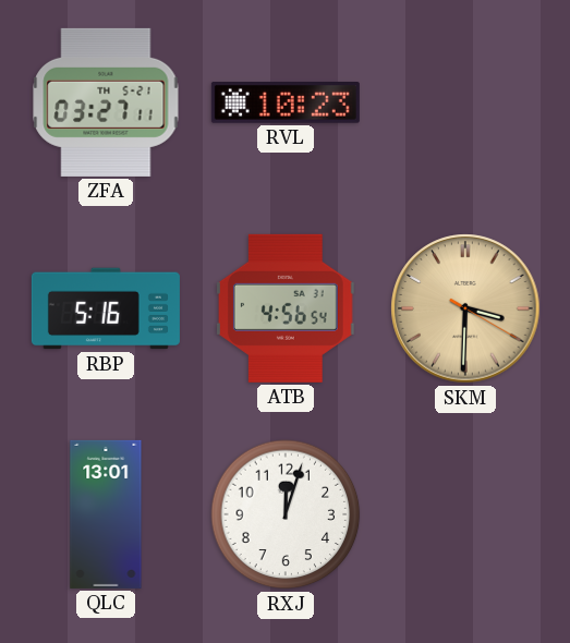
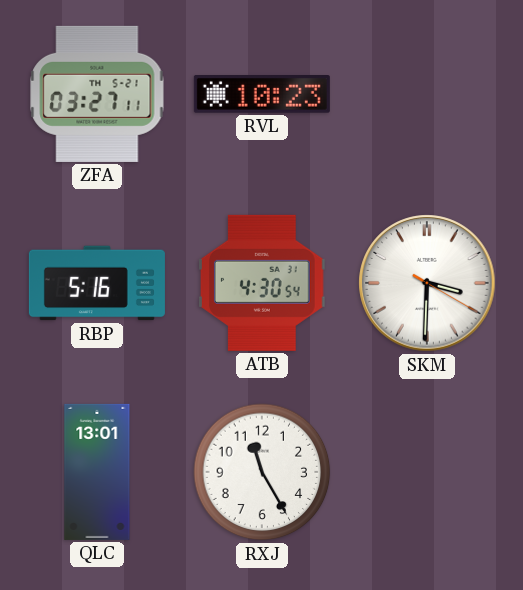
ATB: 4:56 -> 4:30
SKM dial: champagne -> white
RXJ: 12:03 -> 11:25
